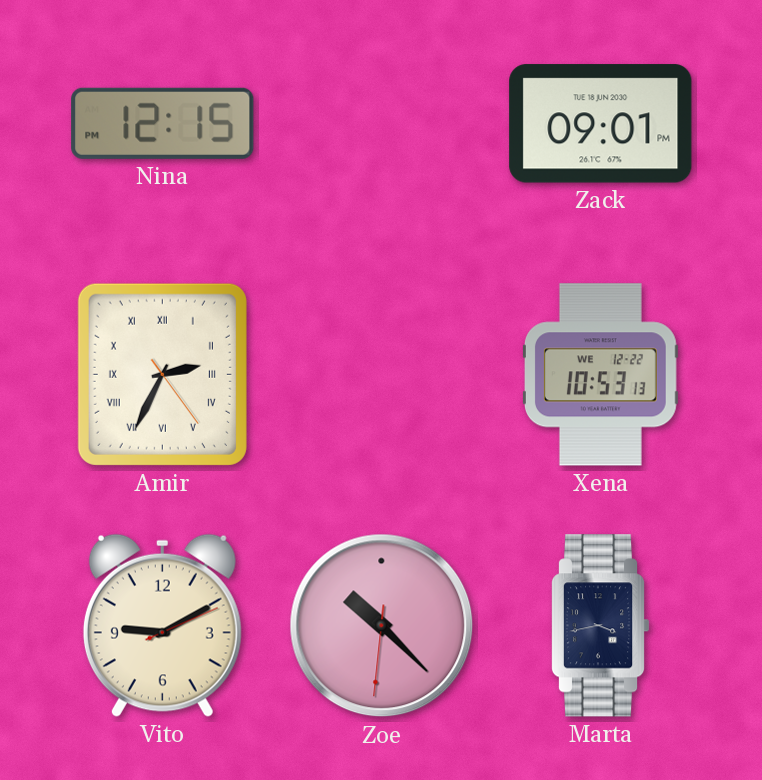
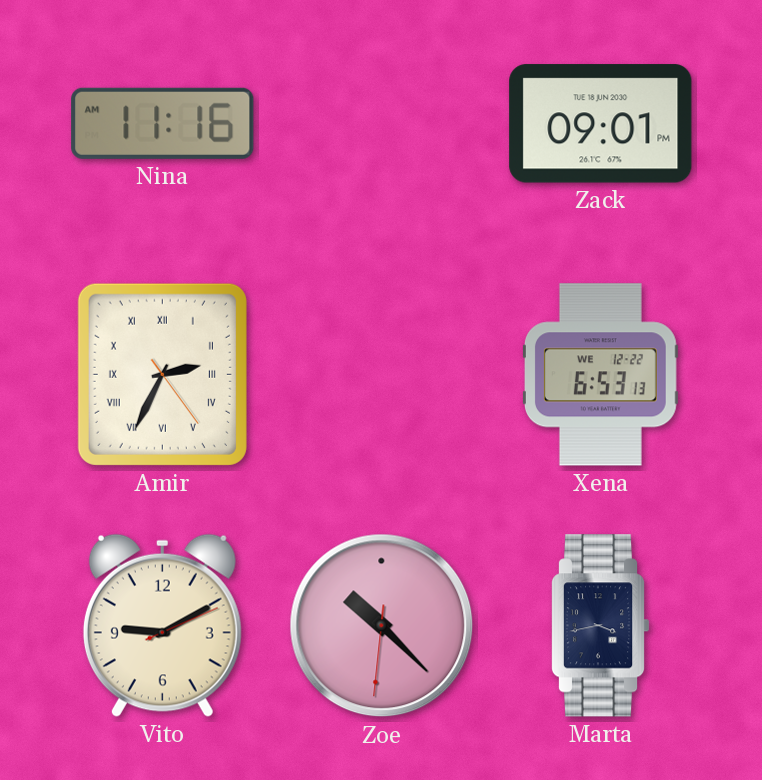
Nina: 12:15 -> 11:16
Xena: 10:53 -> 6:53
